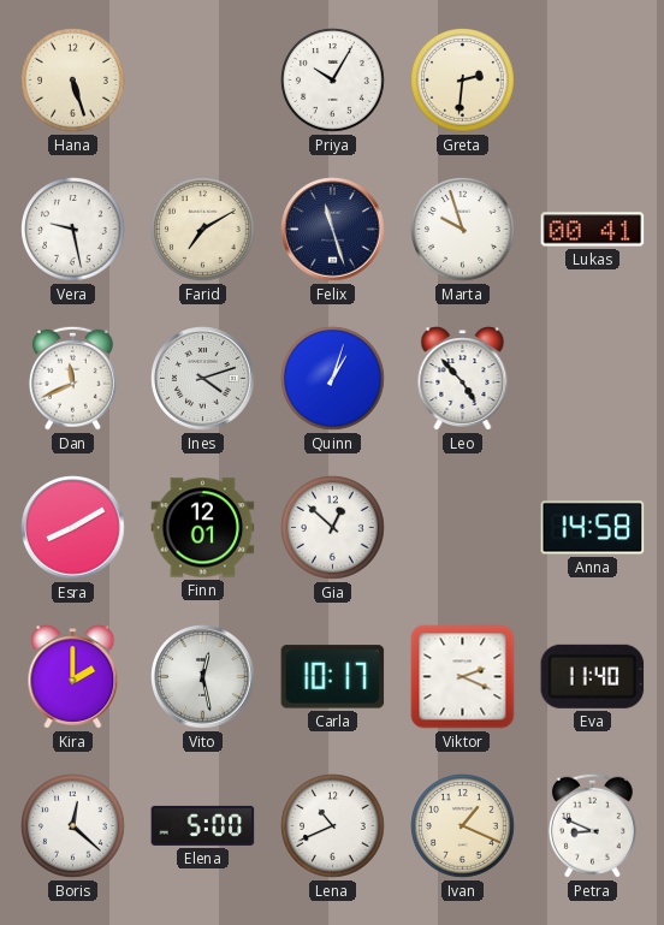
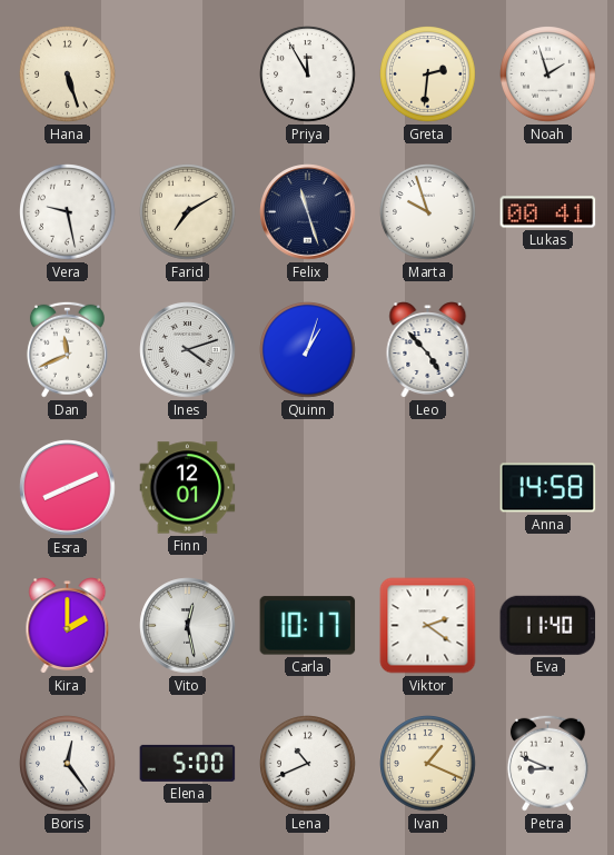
Priya: 10:05 -> 11:55
Noah: none -> 1:57
Esra: 8:10 -> 8:11
Gia: 12:52 -> none
Viktor: 2:19 -> 2:21
Boris: 12:22 -> 12:24
